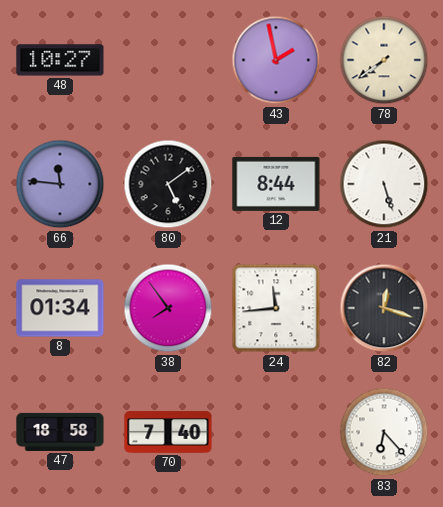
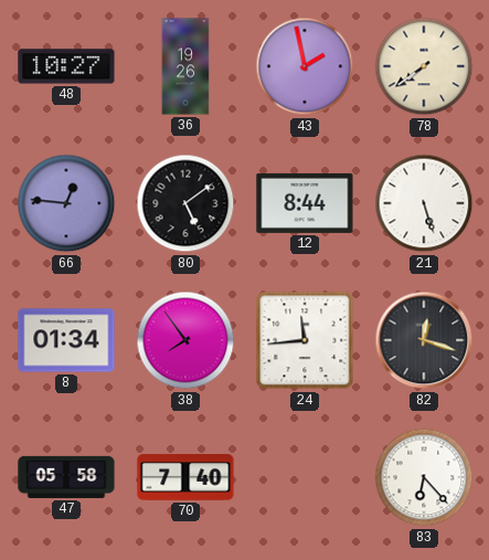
36: none -> 19:26
66: 11:46 -> 12:46
47: 18:58 -> 05:58
